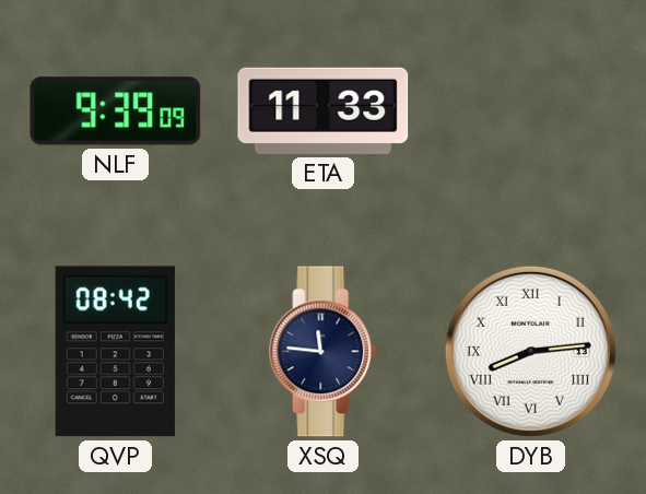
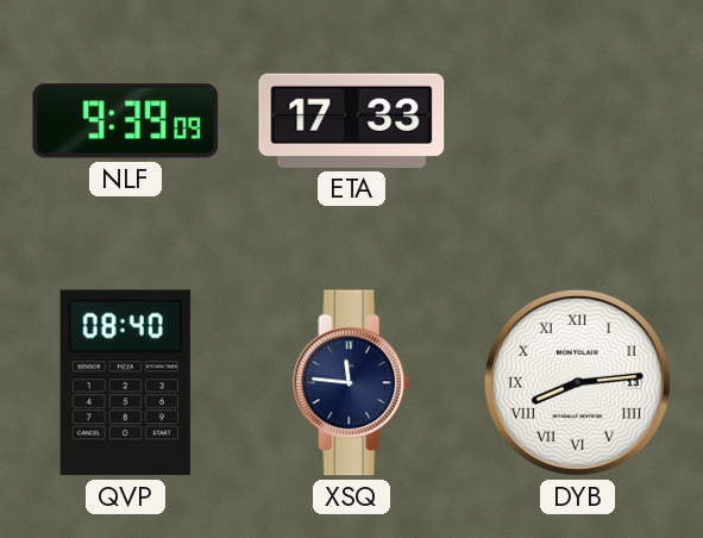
ETA: 11:33 -> 17:33
QVP: 08:42 -> 08:40
